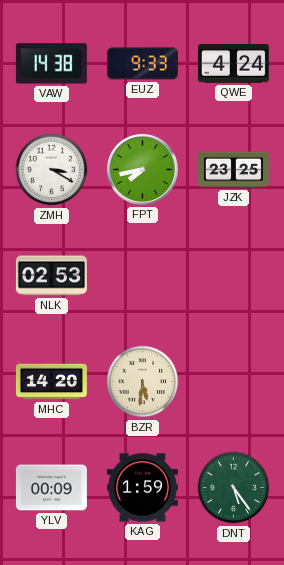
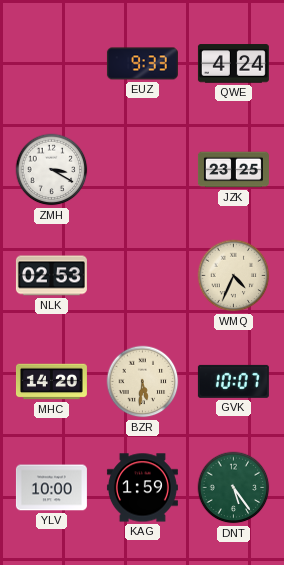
VAW: 14:38 -> none
FPT: 7:43 -> none
WMQ: none -> 4:34
GVK: none -> 10:07
YLV: 00:09 -> 10:00
